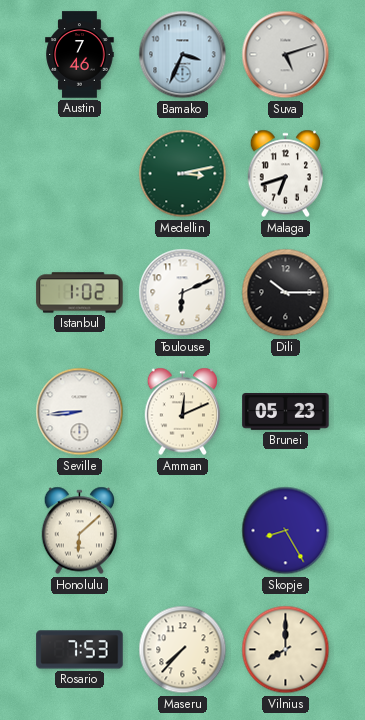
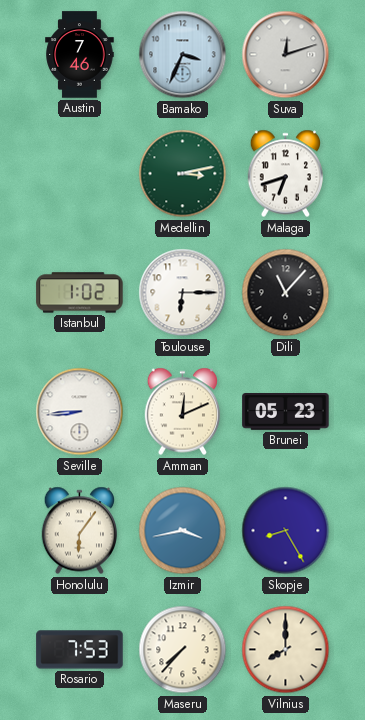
Suva: 5:12 -> 12:12
Toulouse: 6:11 -> 6:15
Dili: 10:15 -> 11:07
Honolulu: 6:08 -> 6:06
Izmir: none -> 3:43
